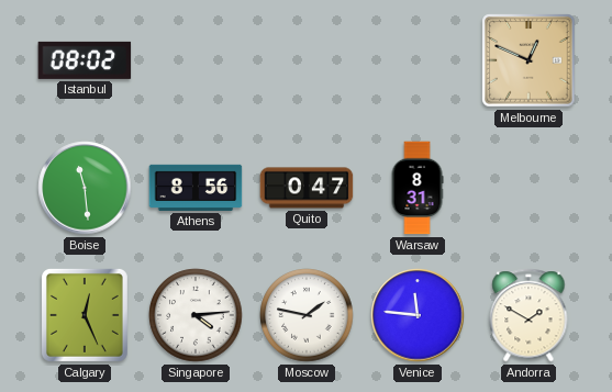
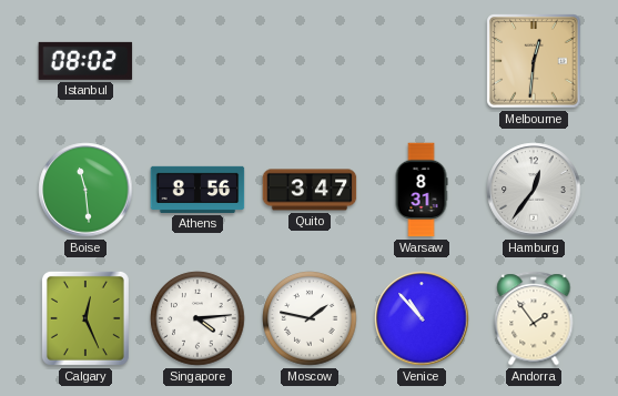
Melbourne: 12:49 -> 12:31
Quito: 0:47 -> 3:47
Hamburg: none -> 12:36
Venice: 11:46 -> 10:53
Andorra: 1:50 -> 1:54
